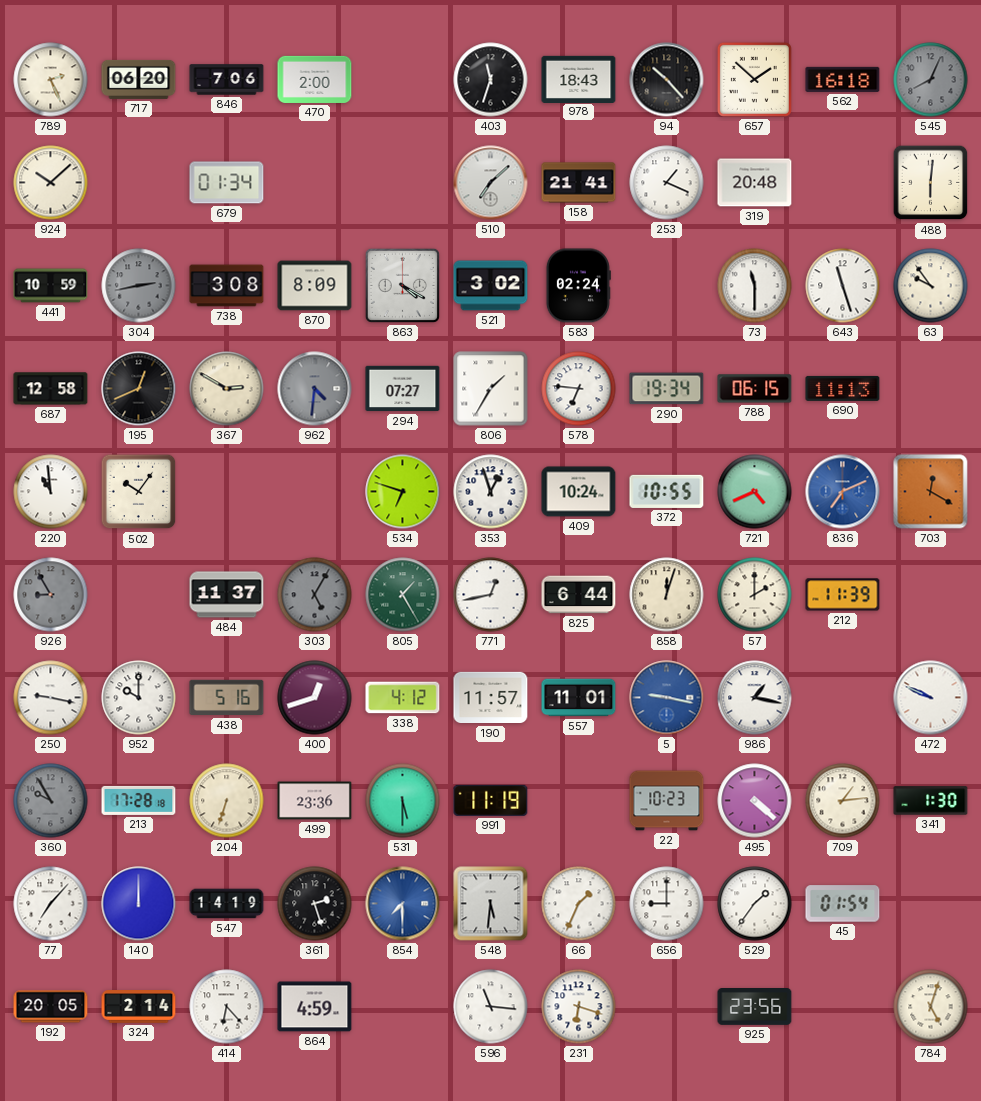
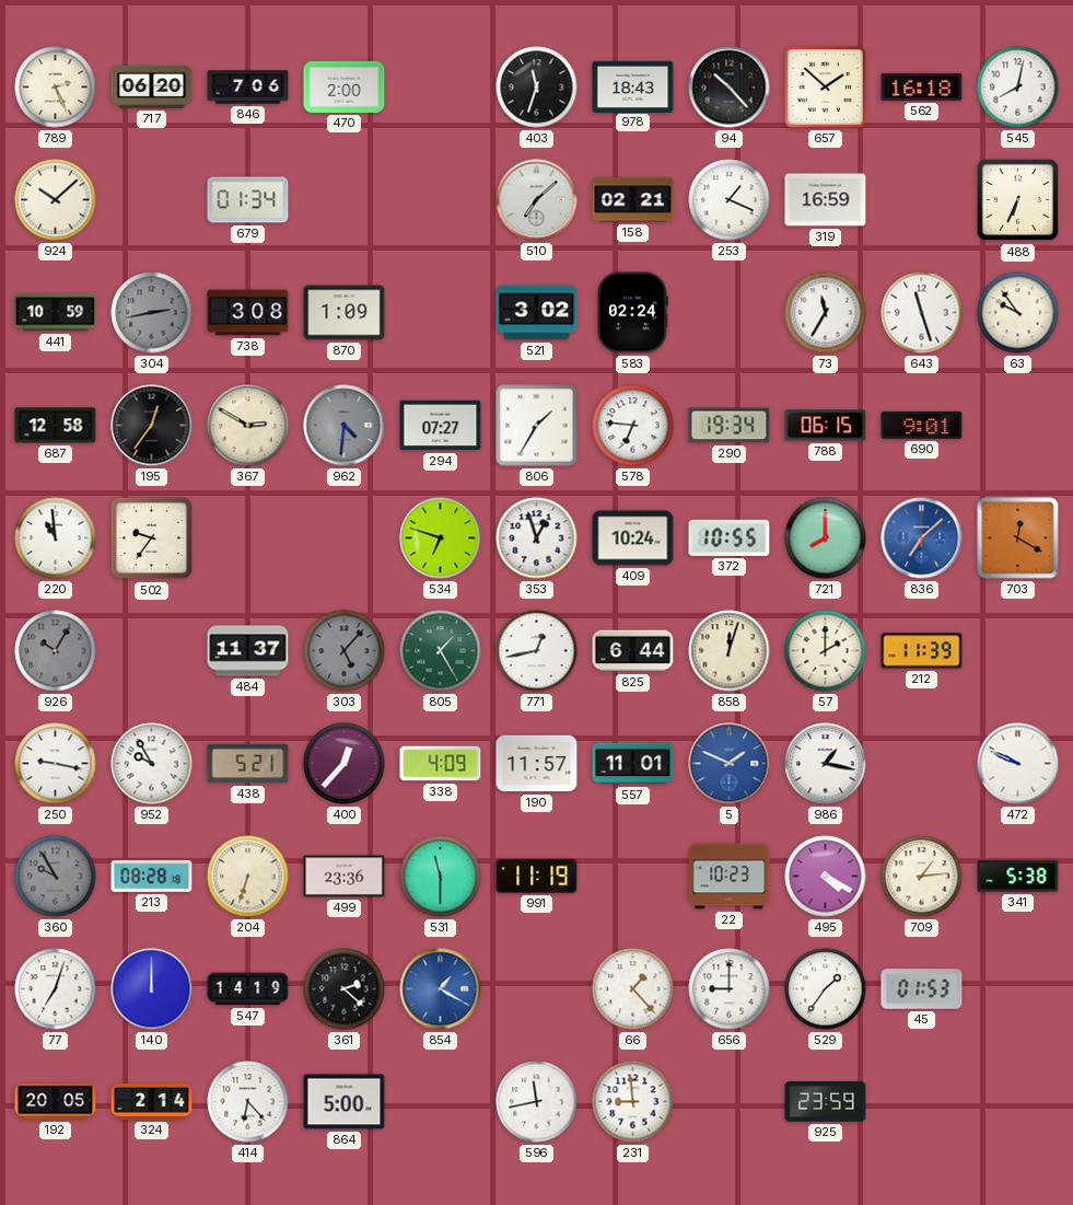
545: 8:04 -> 8:02
545 dial: grey -> white
158: 21:41 -> 02:21
319: 20:48 -> 16:59
488: 6:01 -> 6:34
870: 8:09 -> 1:09
863: 4:20 -> none
73: 11:30 -> 11:35
195: 12:41 -> 12:36
690: 11:13 -> 9:01
502: 10:06 -> 9:36
721: 4:41 -> 8:00
836: 7:11 -> 7:08
926: 8:55 -> 10:05
303: 5:05 -> 5:07
952: 10:00 -> 9:55
438: 5:16 -> 5:21
400: 12:42 -> 12:37
338: 4:12 -> 4:09
5: 9:17 -> 1:49
213: 17:28 -> 08:28
531: 5:30 -> 11:30
495: 4:22 -> 4:20
341: 1:30 -> 5:38
77: 7:07 -> 7:03
361: 2:27 -> 2:22
854: 7:30 -> 1:20
548: 5:31 -> none
66: 1:34 -> 1:23
45: 01:54 -> 01:53
864: 4:59 -> 5:00
596: 11:16 -> 11:43
231: 6:18 -> 8:59
925: 23:56 -> 23:59
784: 5:03 -> none
